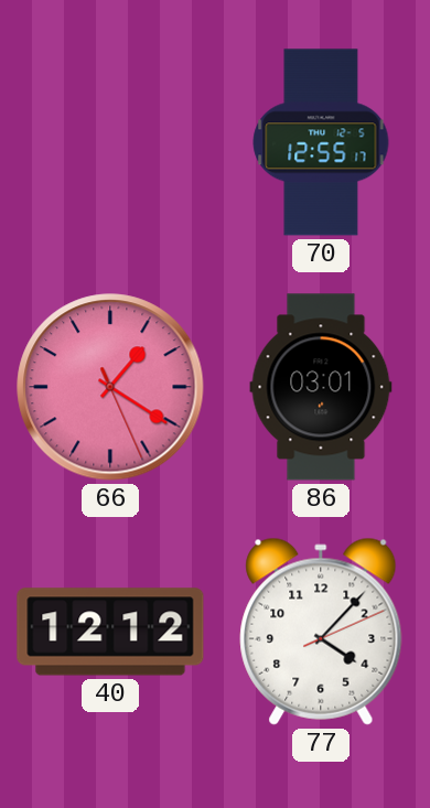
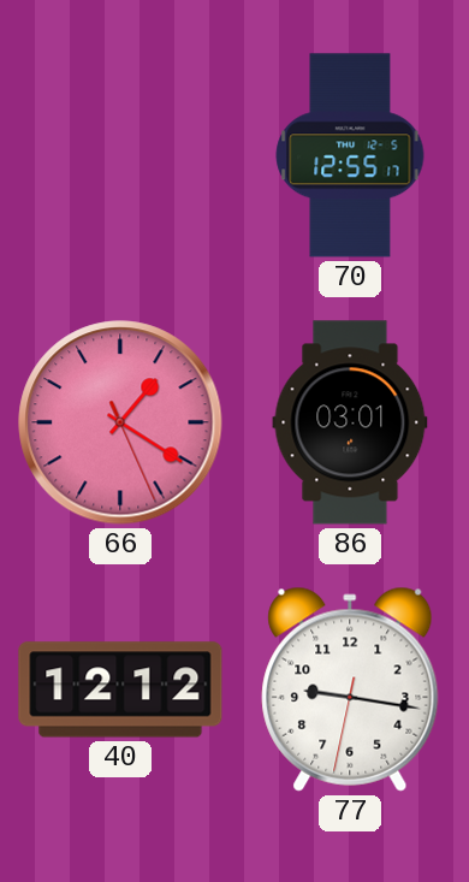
77: 4:07 -> 9:16
